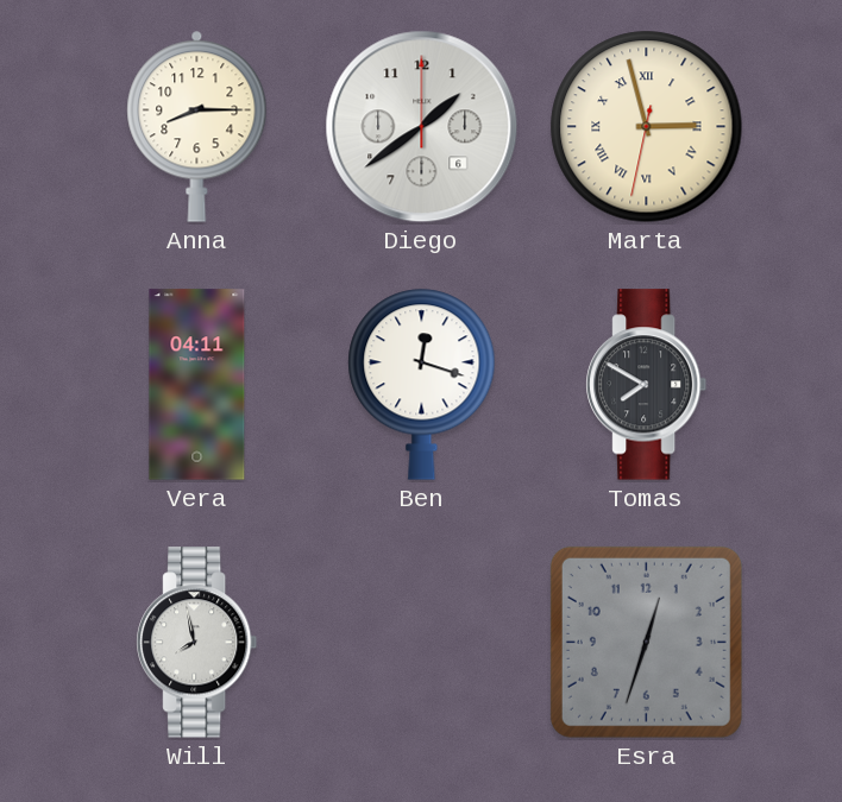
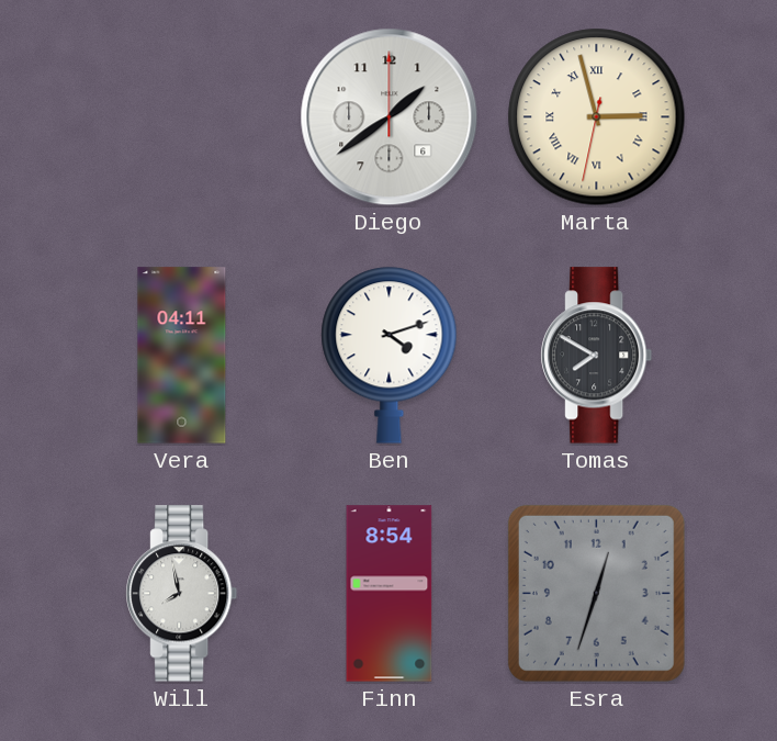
Anna: 8:15 -> none
Ben: 12:18 -> 4:12
Finn: none -> 8:54
